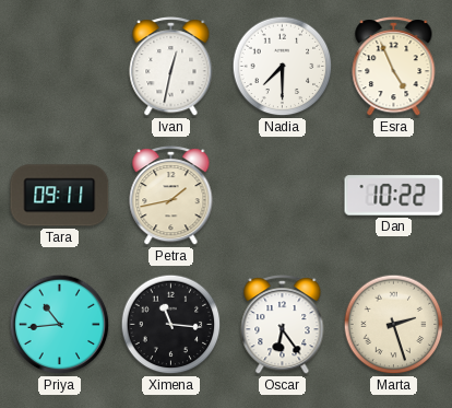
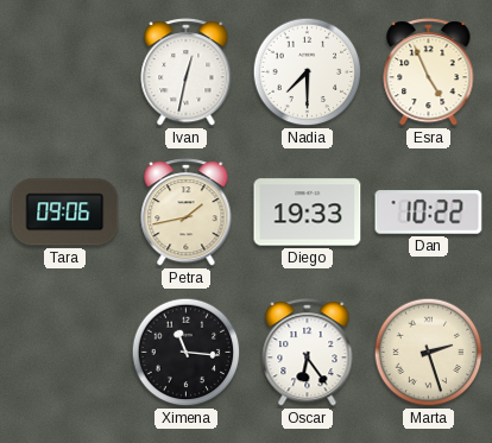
Tara: 09:11 -> 09:06
Diego: none -> 19:33
Priya: 10:44 -> none
